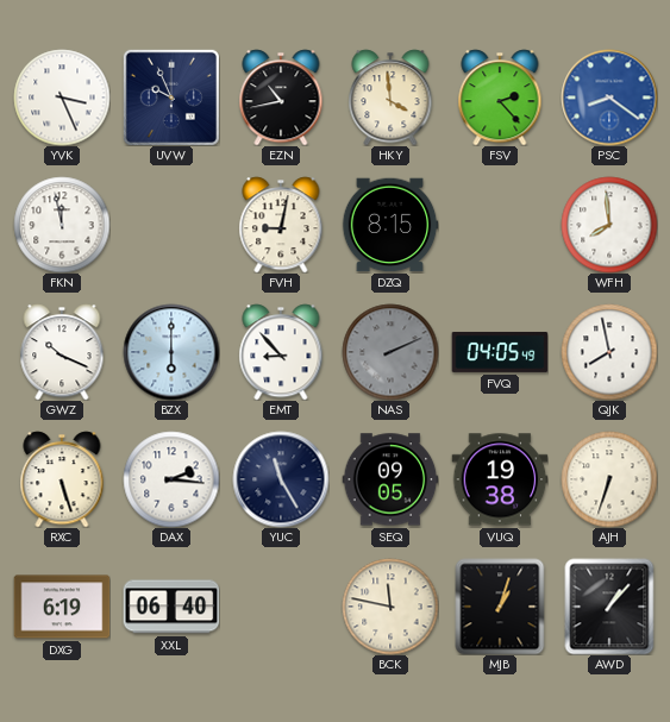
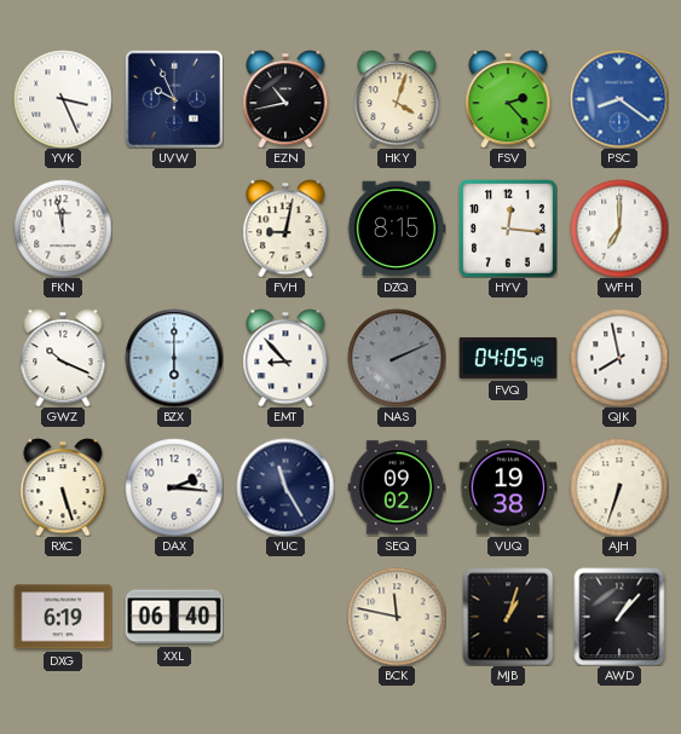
HKY: 3:59 -> 4:03
HYV: none -> 12:16
WFH: 7:59 -> 7:00
SEQ: 09:05 -> 09:02
